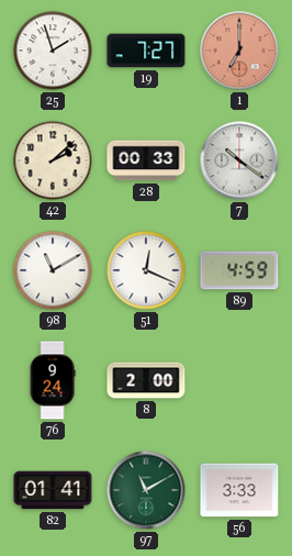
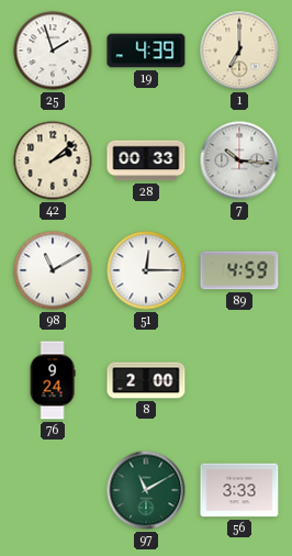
19: 7:27 -> 4:39
1 dial: salmon -> cream
7: 10:21 -> 10:16
51: 12:19 -> 12:15
82: 01:41 -> none
